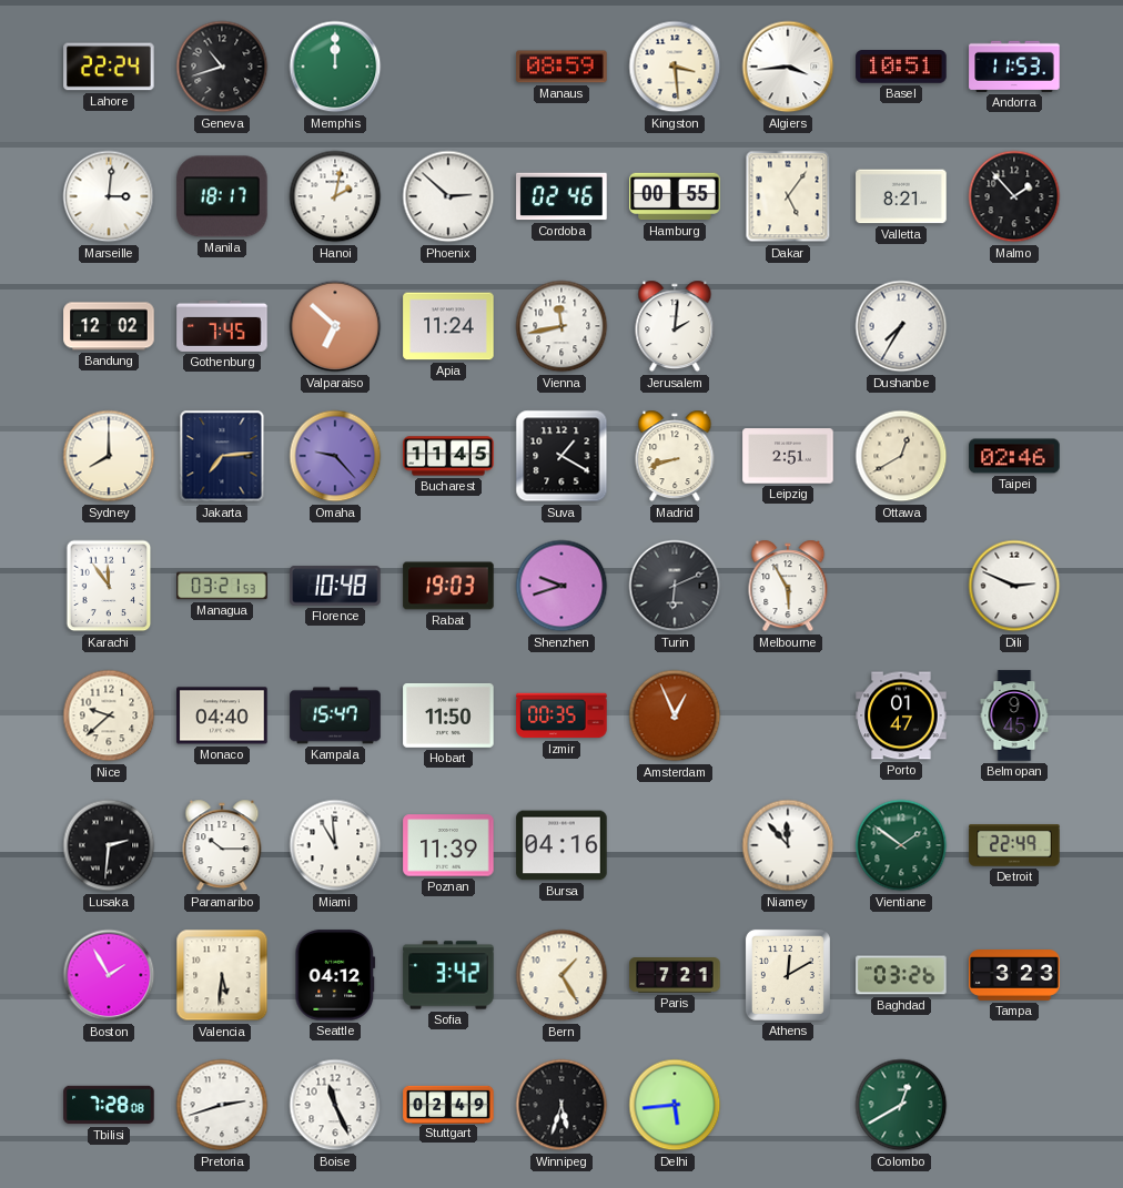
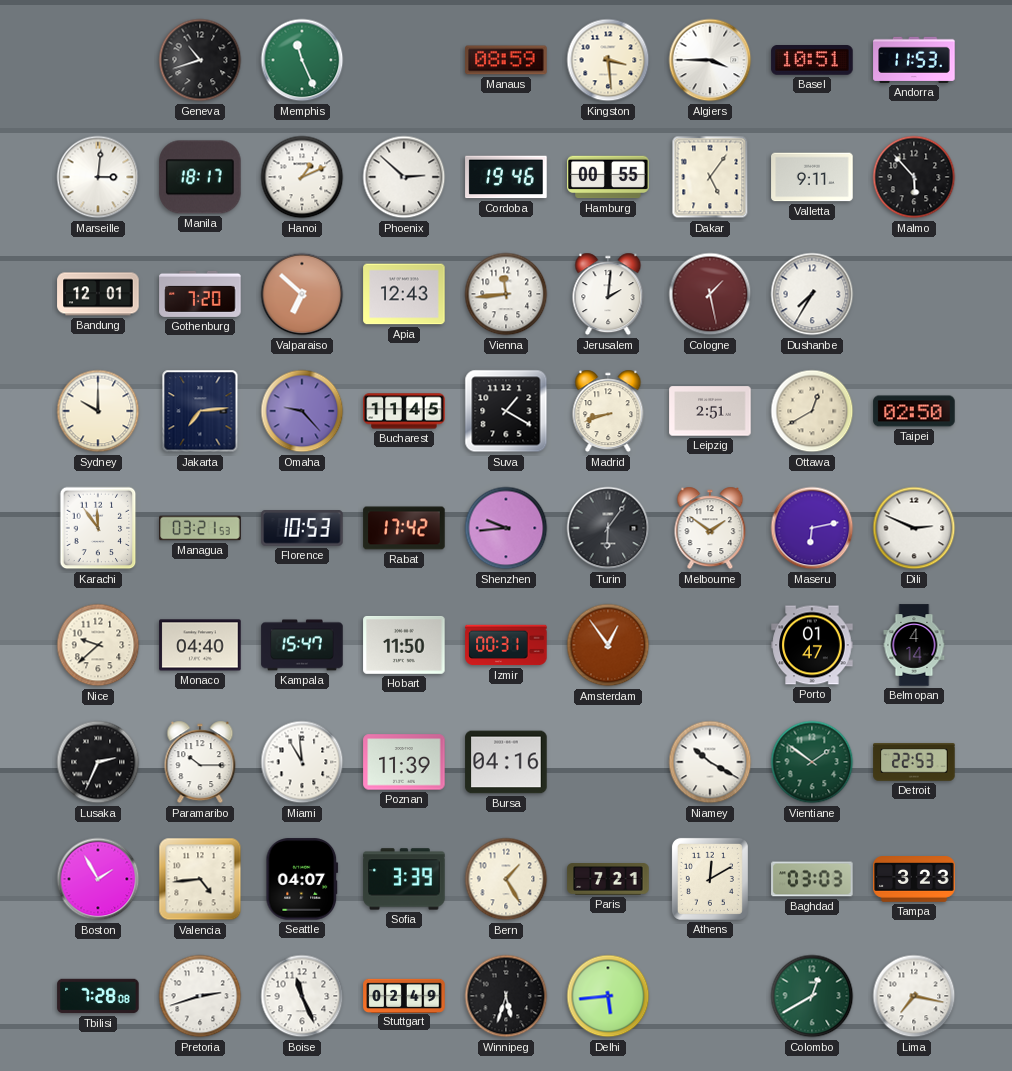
Lahore: 22:24 -> none
Memphis: 12:00 -> 11:26
Algiers: 3:44 -> 3:45
Hanoi: 2:02 -> 1:11
Cordoba: 02:46 -> 19:46
Valletta: 8:21 -> 9:11
Malmo: 1:53 -> 5:53
Bandung: 12:02 -> 12:01
Gothenburg: 7:45 -> 7:20
Apia: 11:24 -> 12:43
Vienna: 11:43 -> 11:44
Cologne: none -> 1:28
Sydney: 8:00 -> 10:00
Taipei: 02:46 -> 02:50
Florence: 10:48 -> 10:53
Rabat: 19:03 -> 17:42
Shenzhen: 9:42 -> 9:44
Turin: 6:11 -> 6:06
Melbourne: 5:55 -> 1:51
Maseru: none -> 6:13
Izmir: 00:35 -> 00:31
Amsterdam: 12:56 -> 12:54
Belmopan: 9:45 -> 4:14
Lusaka: 2:31 -> 2:34
Niamey: 11:53 -> 10:20
Detroit: 22:49 -> 22:53
Valencia: 5:31 -> 4:44
Seattle: 04:12 -> 04:07
Sofia: 3:42 -> 3:39
Baghdad: 03:26 -> 03:03
Lima: none -> 7:17
